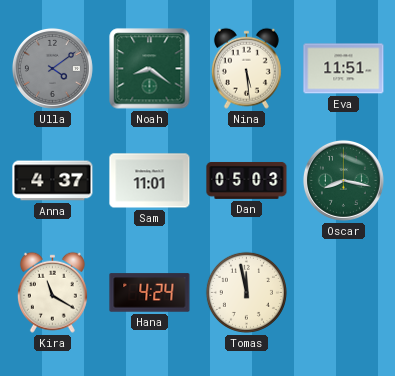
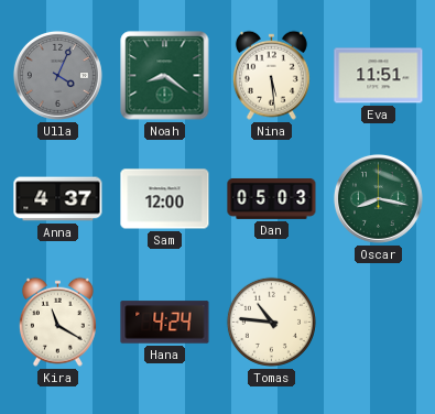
Ulla: 4:09 -> 4:04
Sam: 11:01 -> 12:00
Tomas: 11:58 -> 10:46
